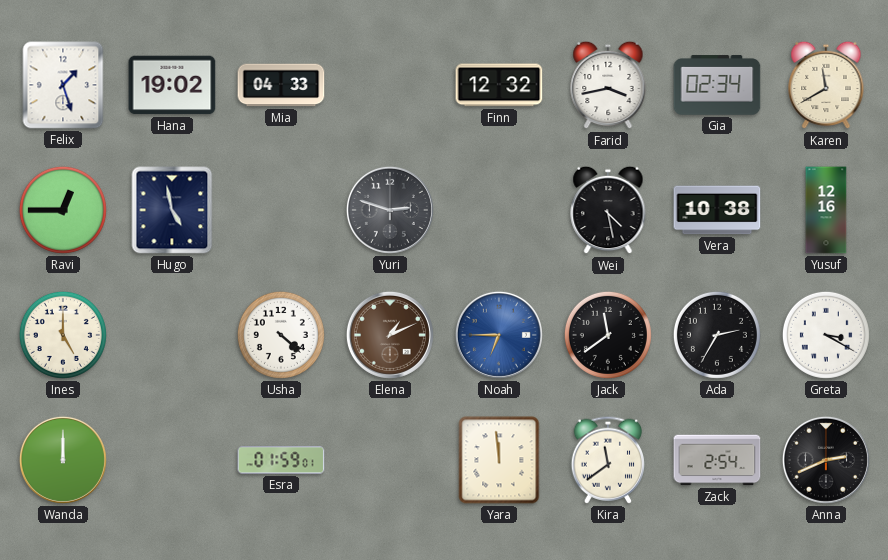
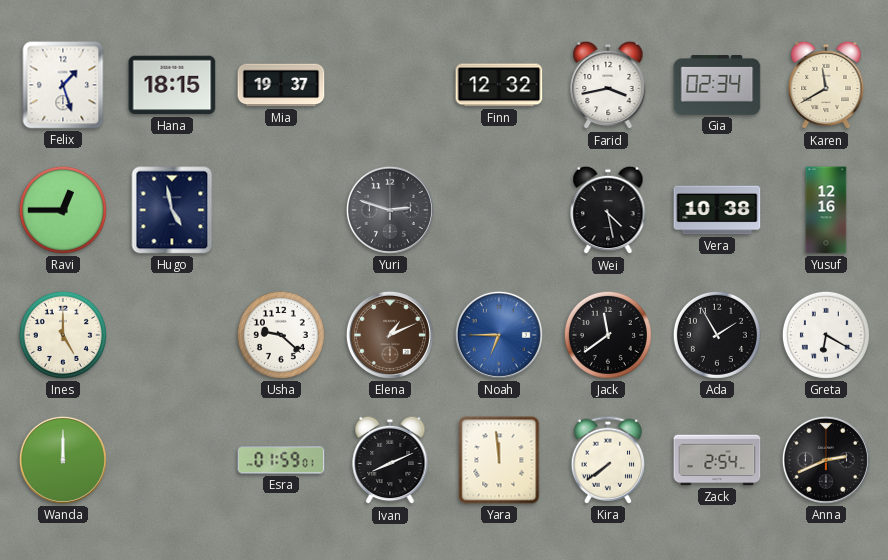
Hana: 19:02 -> 18:15
Mia: 04:33 -> 19:37
Usha: 4:22 -> 9:22
Ada: 2:35 -> 1:55
Greta: 3:20 -> 6:20
Ivan: none -> 8:11
Kira: 11:39 -> 7:39
